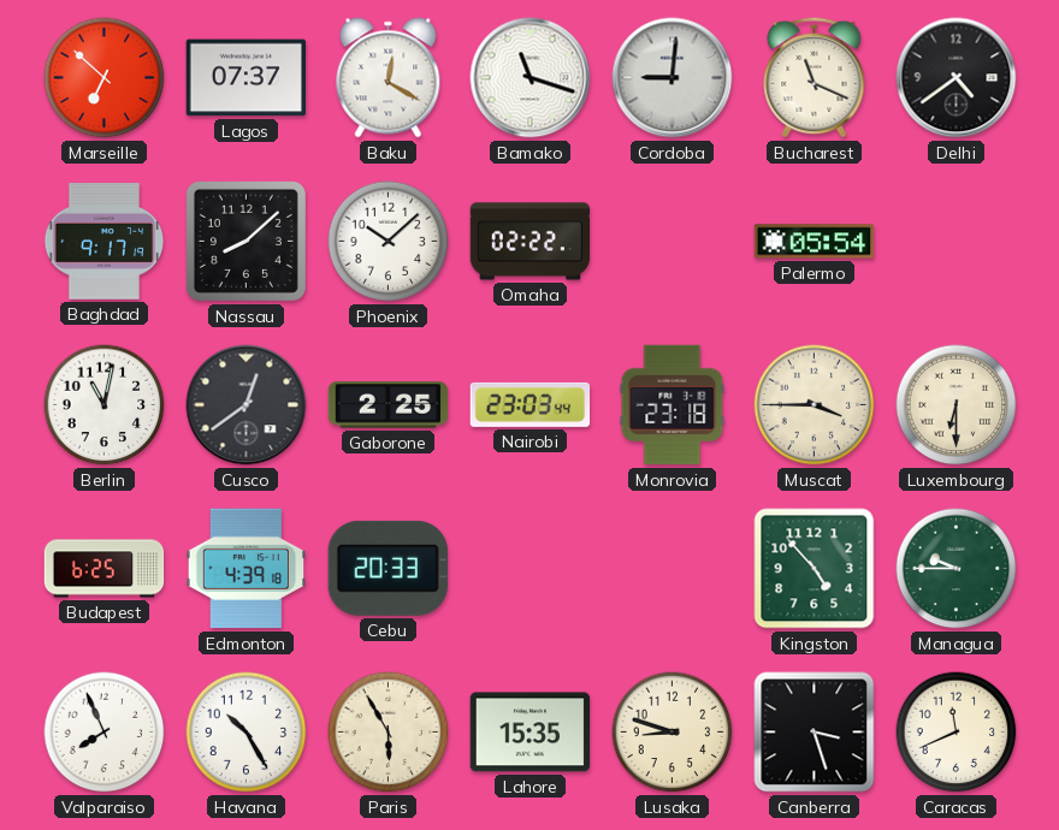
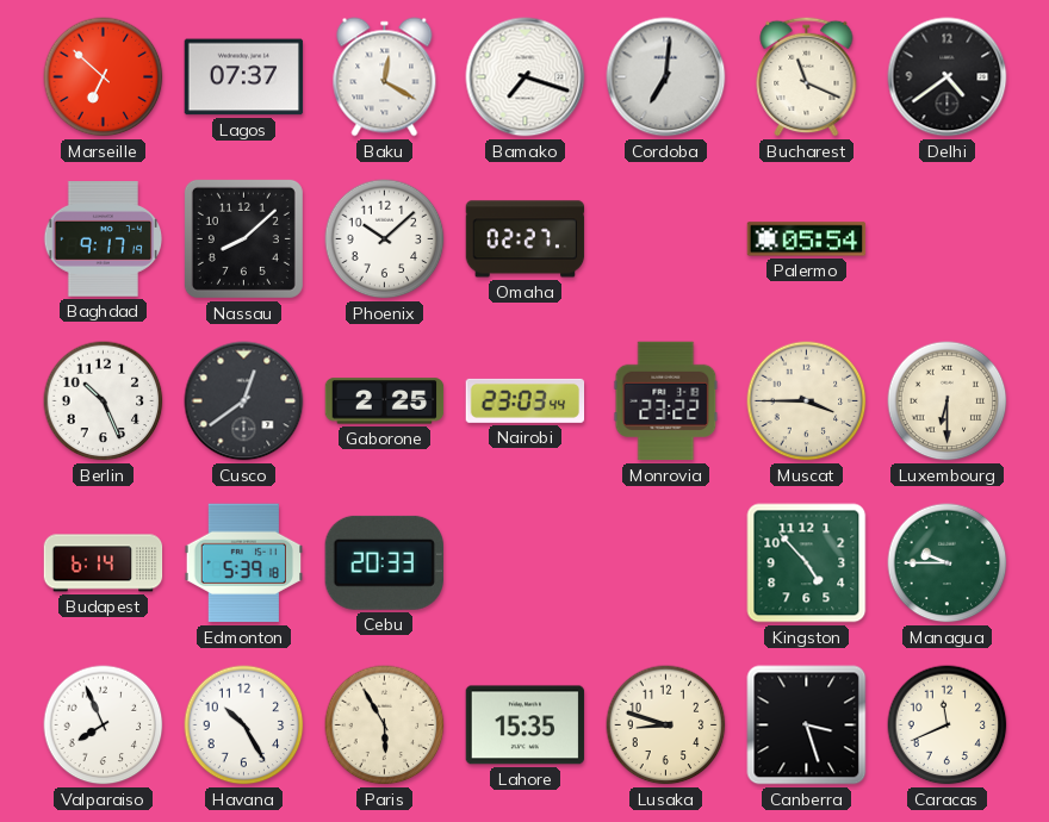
Bamako: 11:18 -> 7:18
Cordoba: 9:01 -> 7:01
Omaha: 02:22 -> 02:27
Berlin: 11:02 -> 10:26
Monrovia: 23:18 -> 23:22
Budapest: 6:25 -> 6:14
Edmonton: 4:39 -> 5:39
